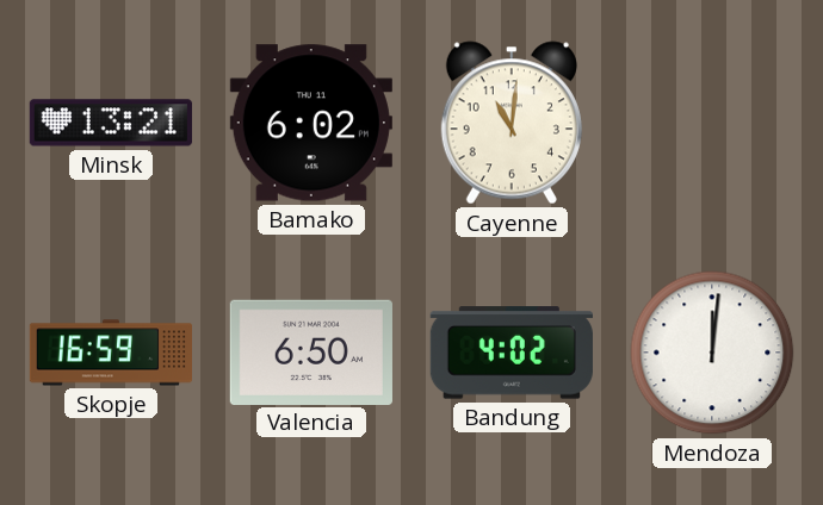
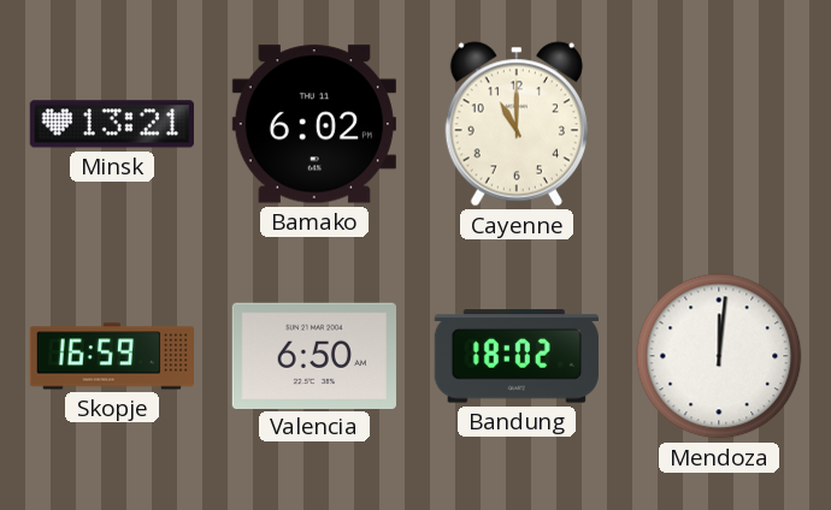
Cayenne: 11:01 -> 11:00
Bandung: 4:02 -> 18:02
